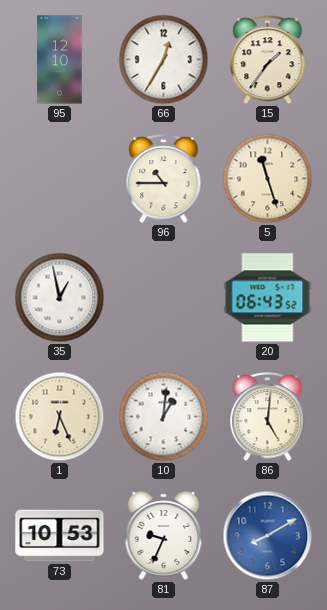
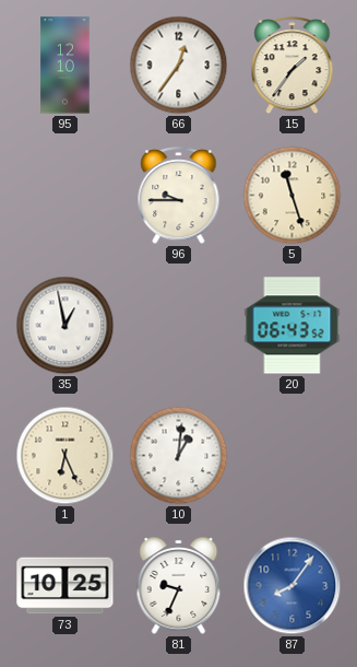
66: 12:35 -> 12:36
96: 10:45 -> 9:45
86: 5:01 -> none
73: 10:53 -> 10:25
87: 8:10 -> 8:06
